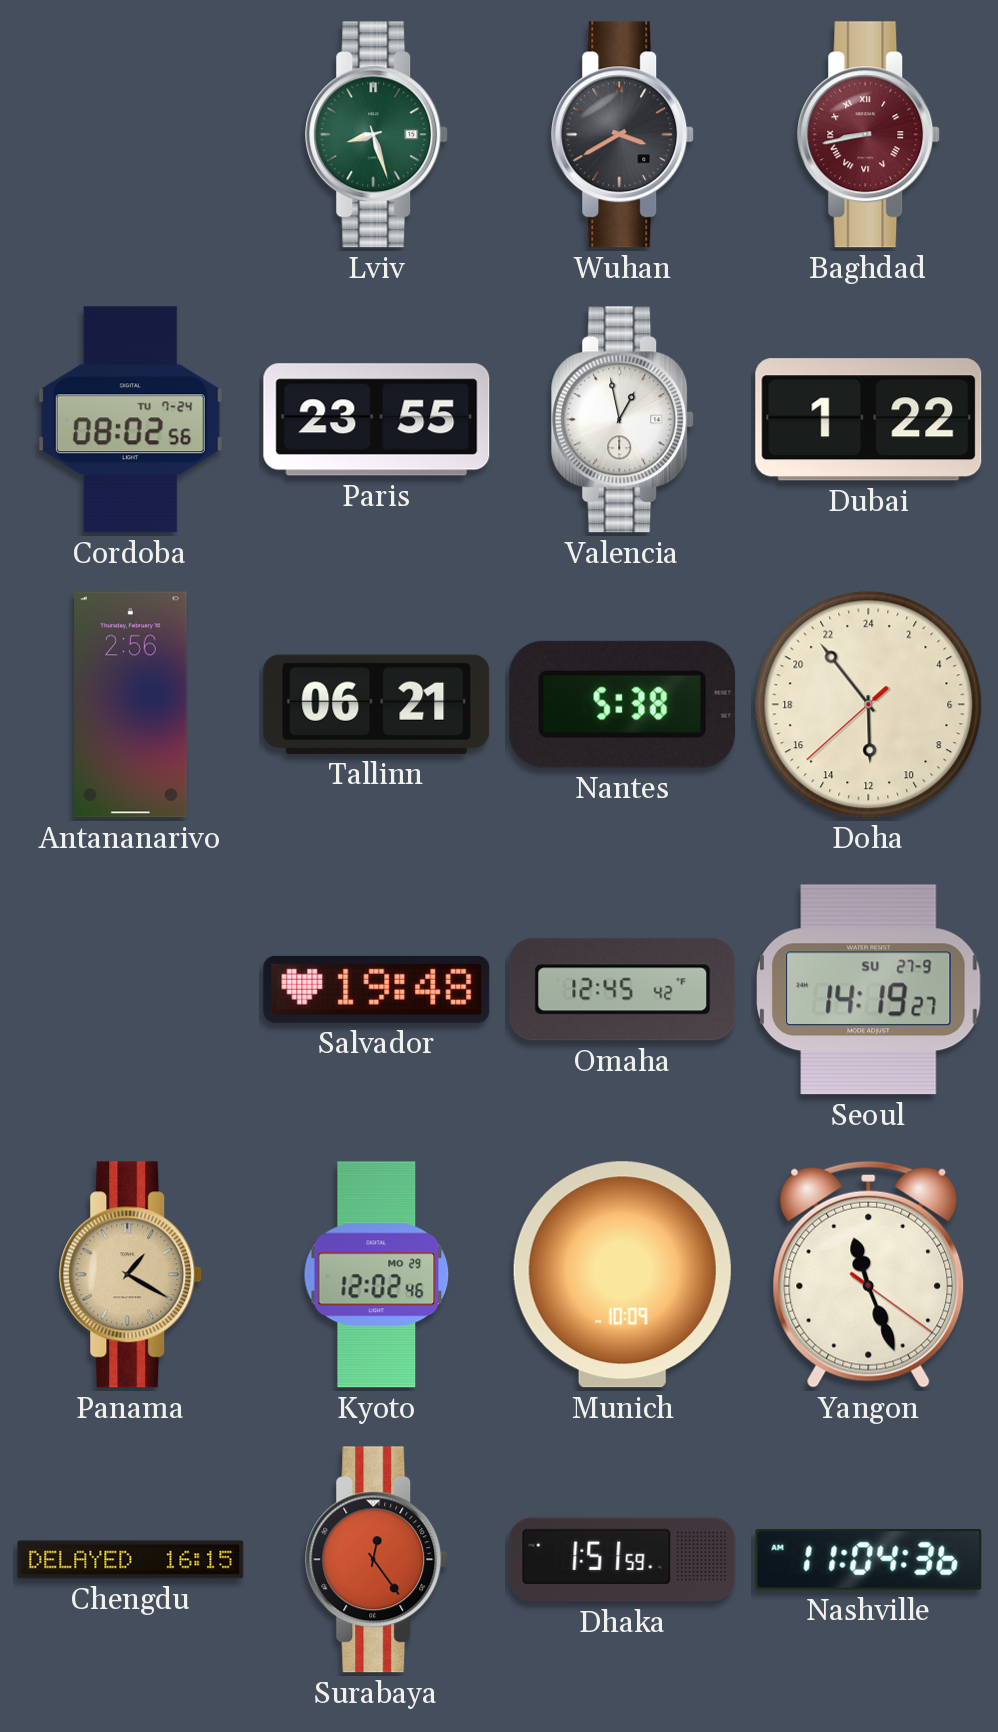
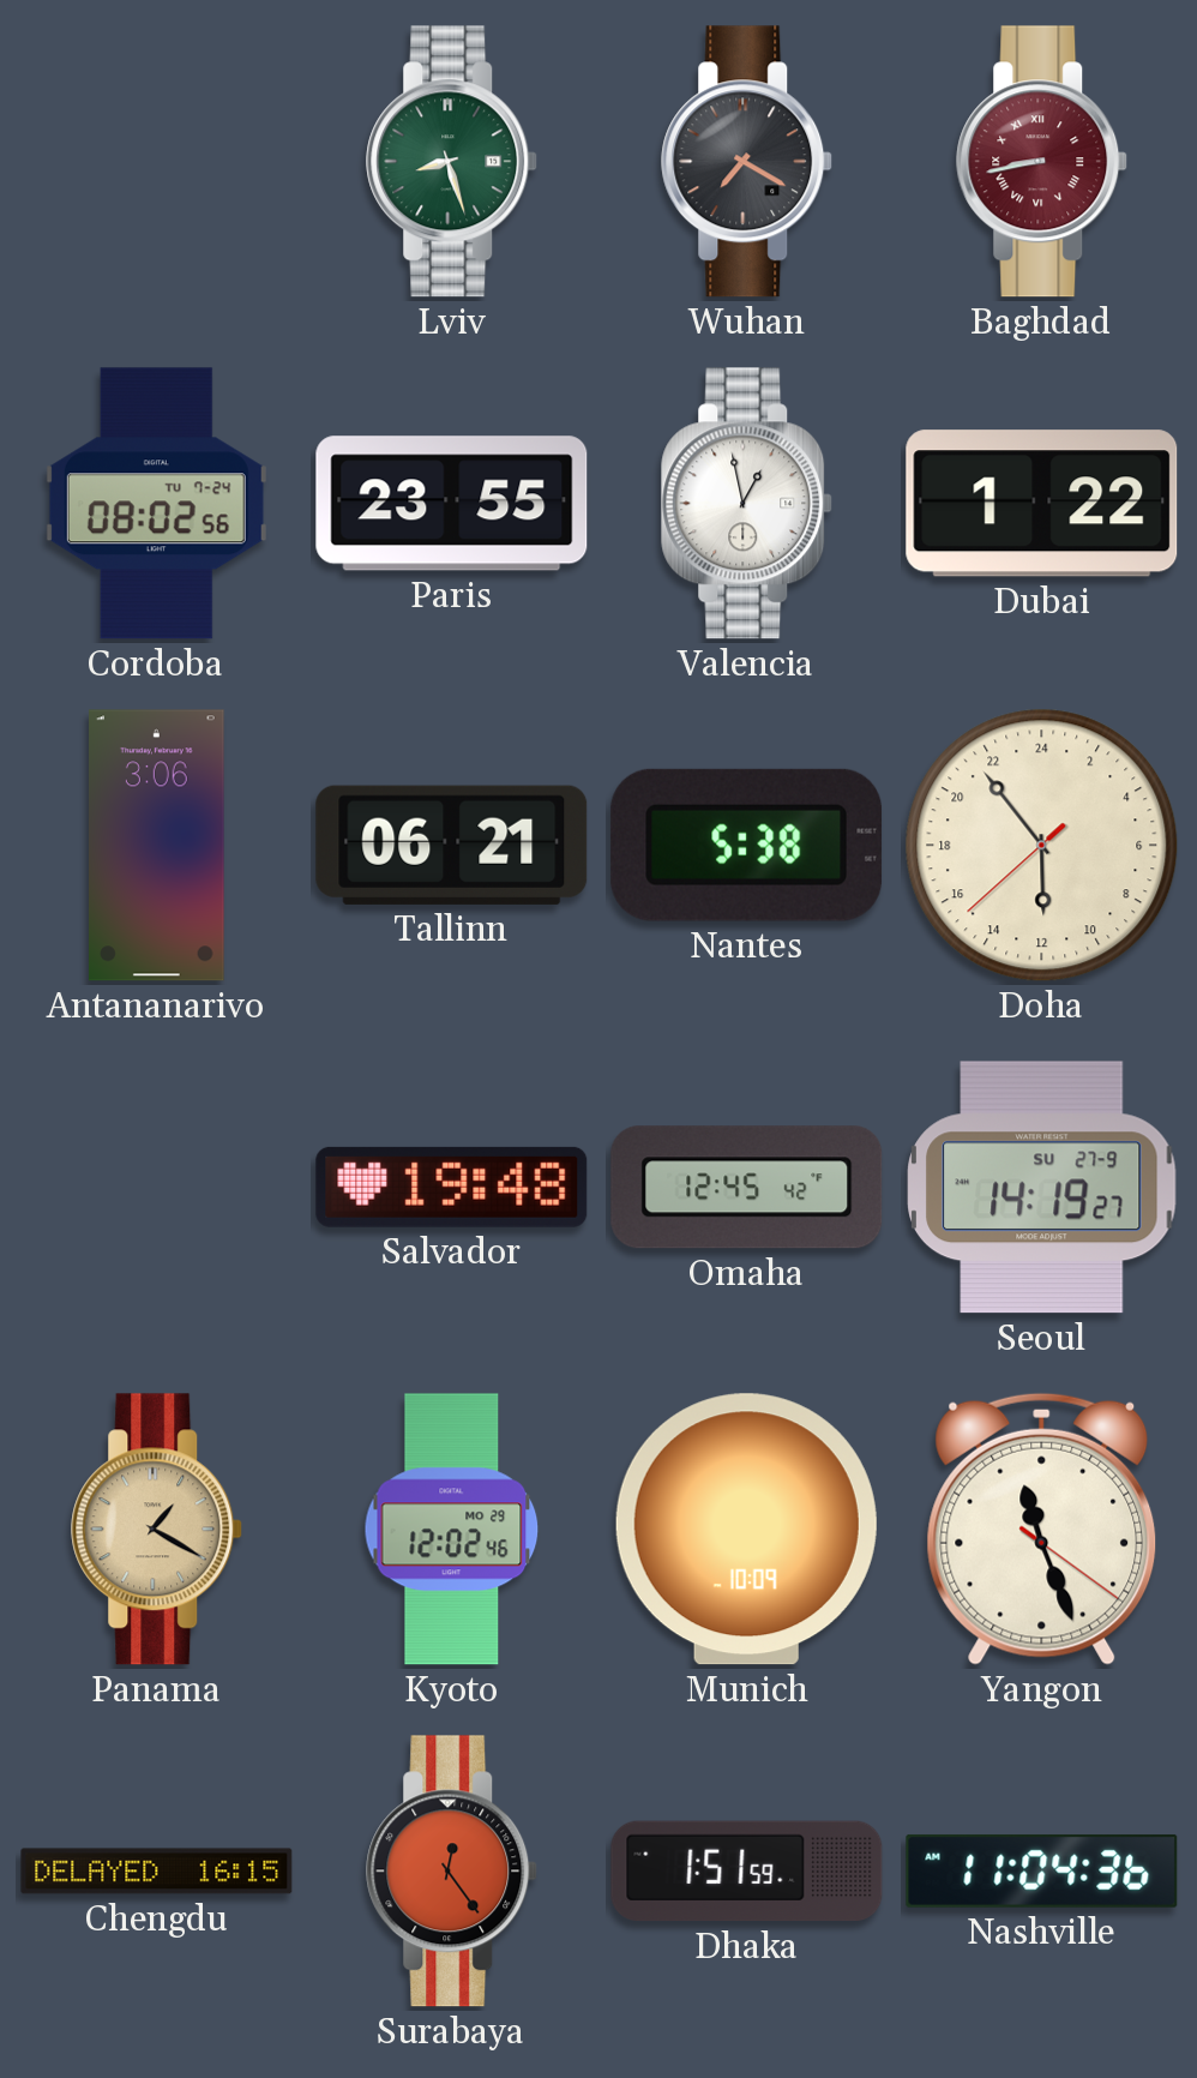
Wuhan: 3:40 -> 7:20
Antananarivo: 2:56 -> 3:06
